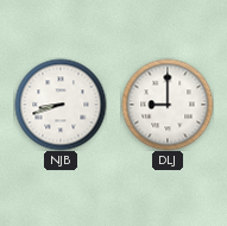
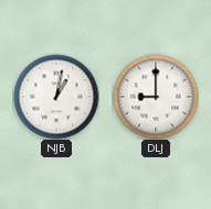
NJB: 8:42 -> 1:02
